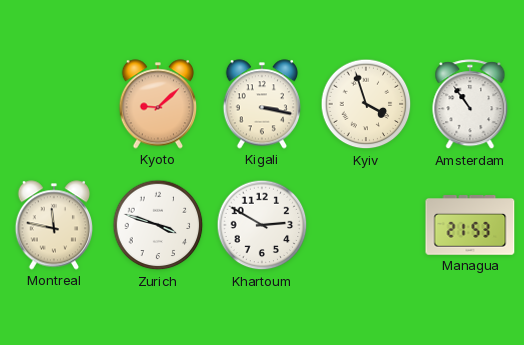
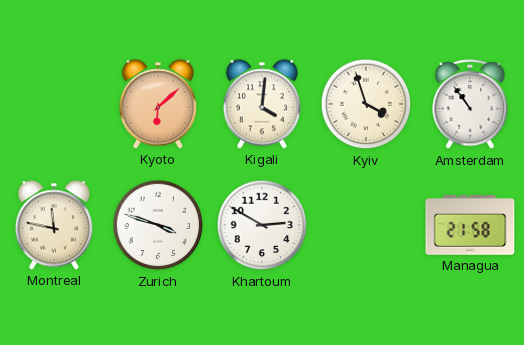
Kyoto: 9:08 -> 6:08
Kigali: 3:17 -> 4:01
Managua: 21:53 -> 21:58
